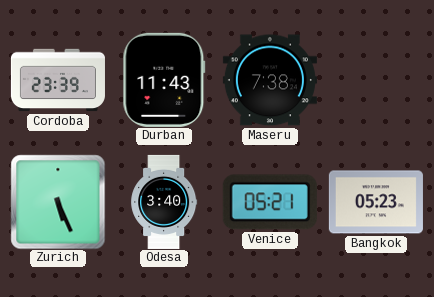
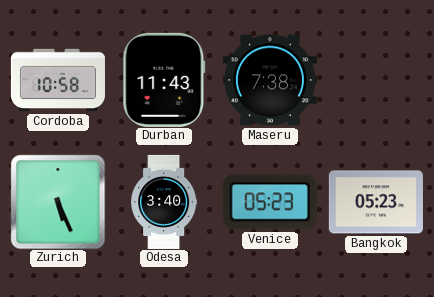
Cordoba: 23:39 -> 10:58
Venice: 05:21 -> 05:23
